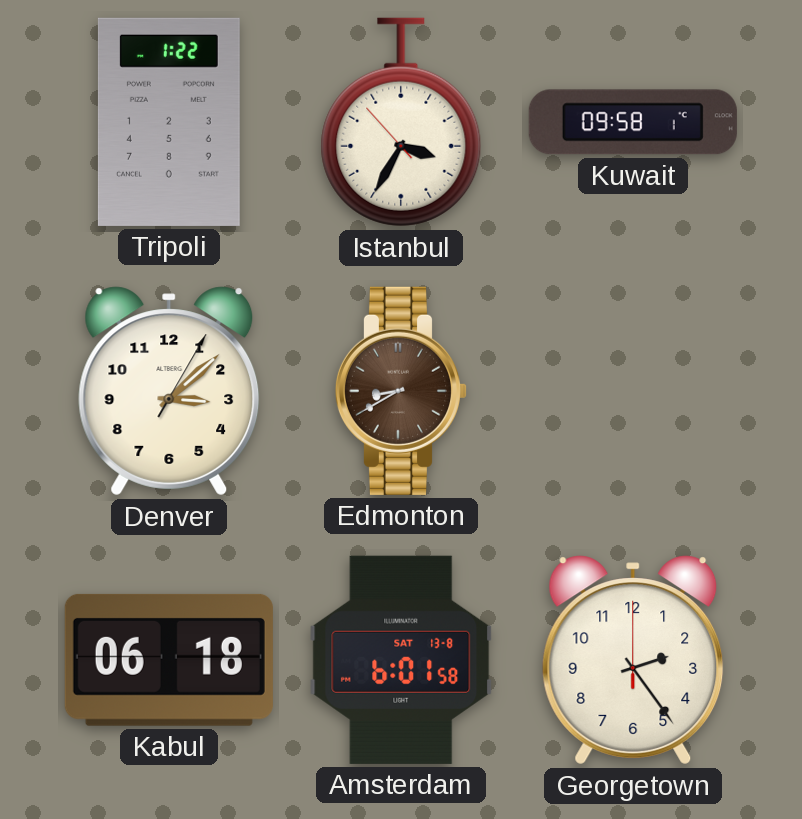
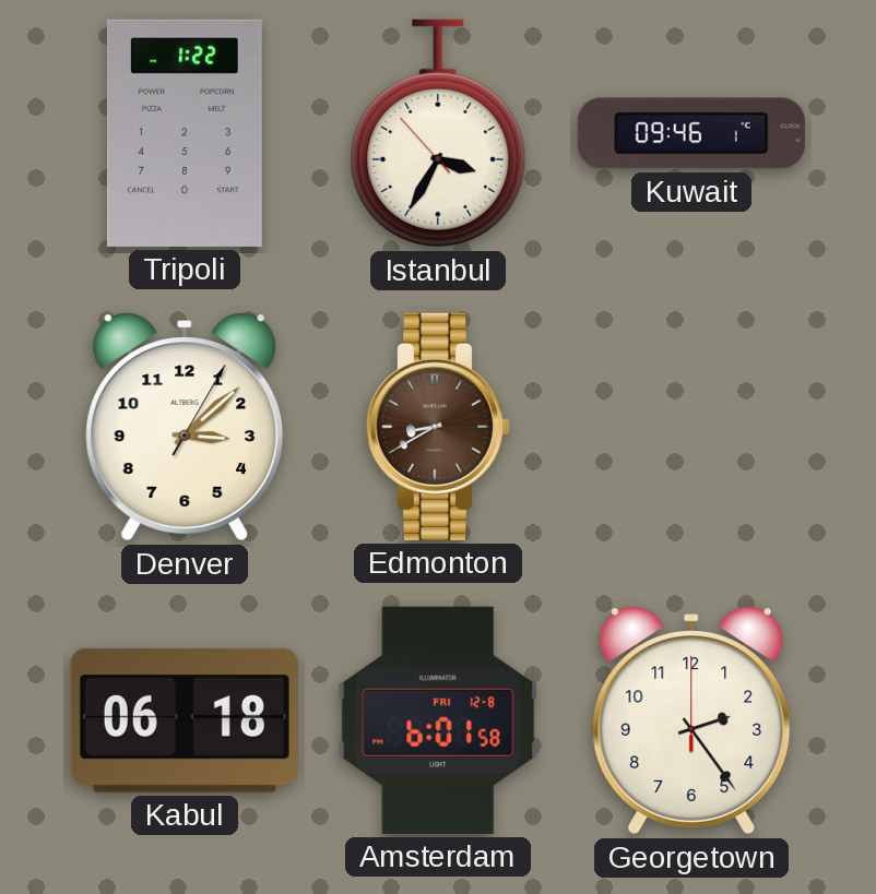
Kuwait: 09:58 -> 09:46
Amsterdam date: SAT 13-8 -> FRI 12-8
